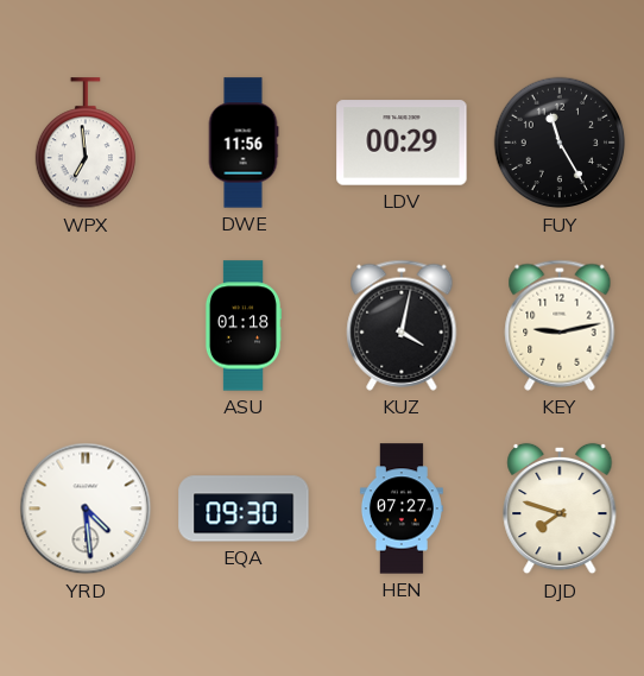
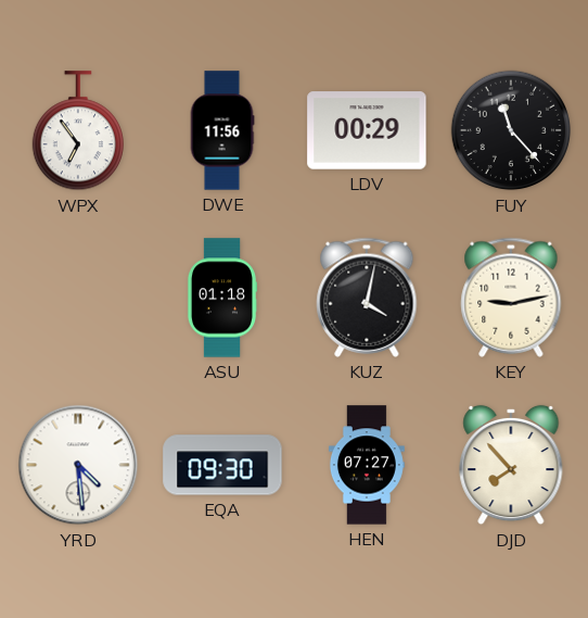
WPX: 6:59 -> 6:54
FUY: 11:25 -> 11:23
DJD: 7:48 -> 7:53
